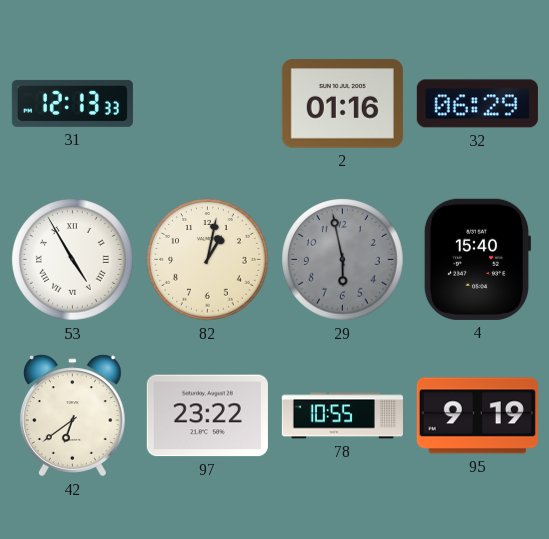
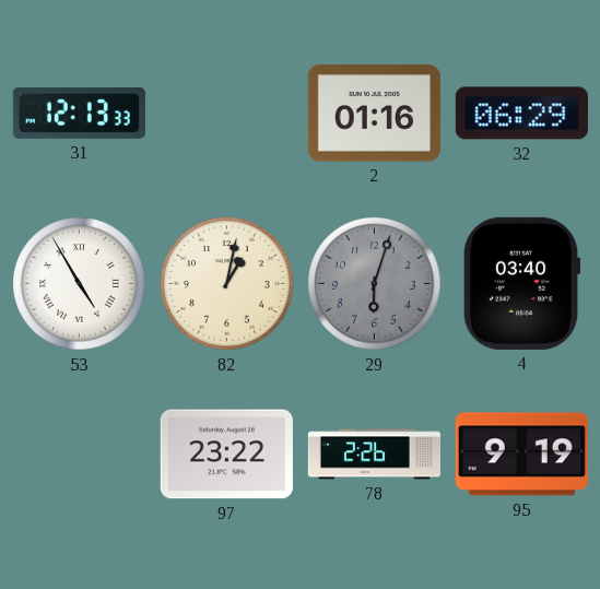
29: 5:58 -> 6:03
4: 15:40 -> 03:40
42: 6:39 -> none
78: 10:55 -> 2:26
